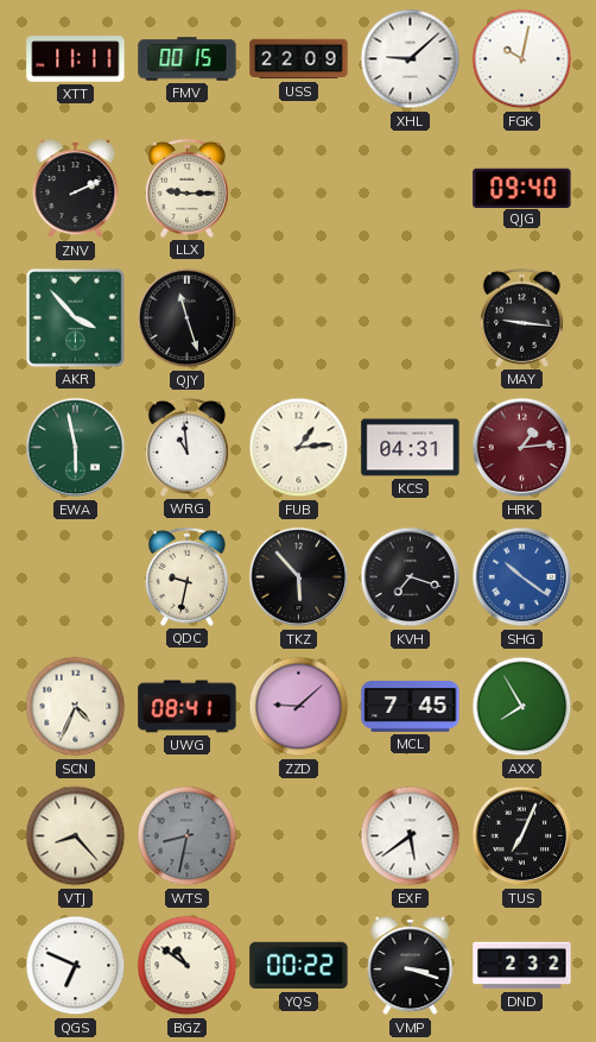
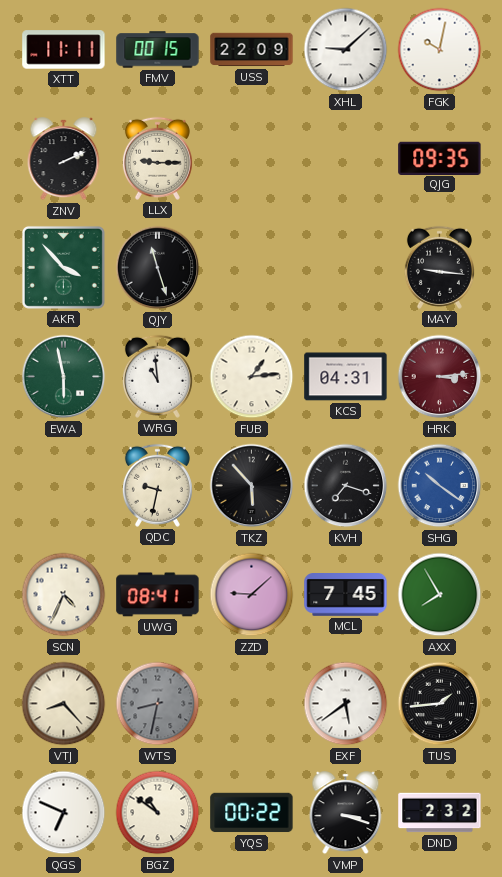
QJG: 09:40 -> 09:35
HRK: 1:14 -> 3:14
TUS: 7:04 -> 1:44
